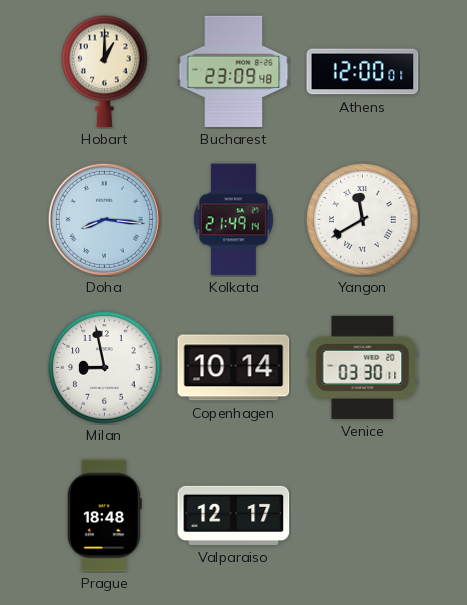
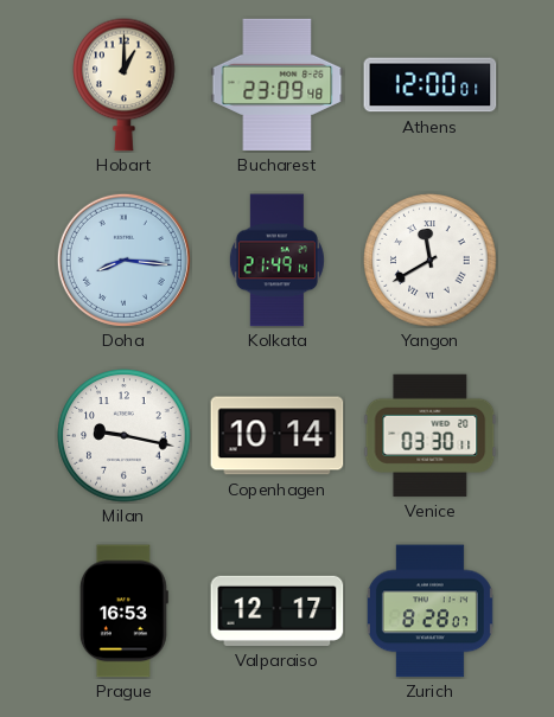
Milan: 8:58 -> 9:17
Prague: 18:48 -> 16:53
Zurich: none -> 8:28
